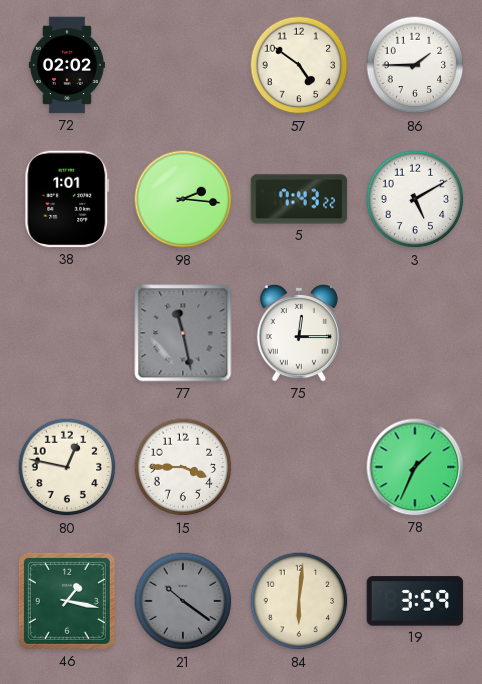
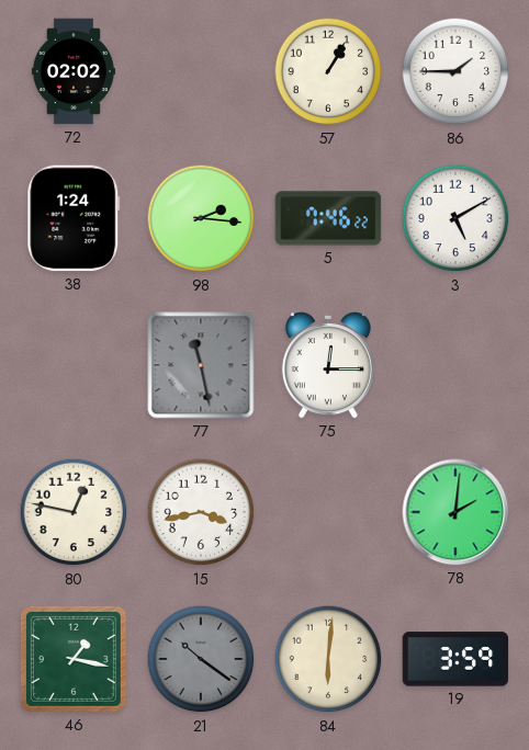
57: 4:51 -> 1:05
38: 1:01 -> 1:24
5: 7:43 -> 7:46
15: 3:45 -> 3:43
78: 1:34 -> 2:01
